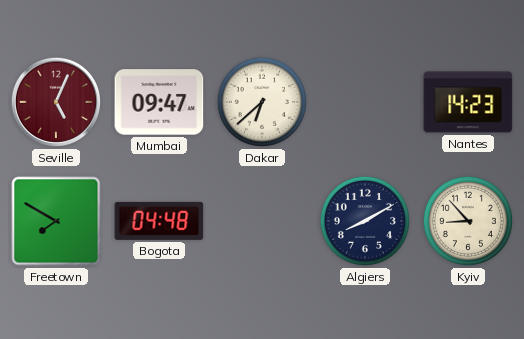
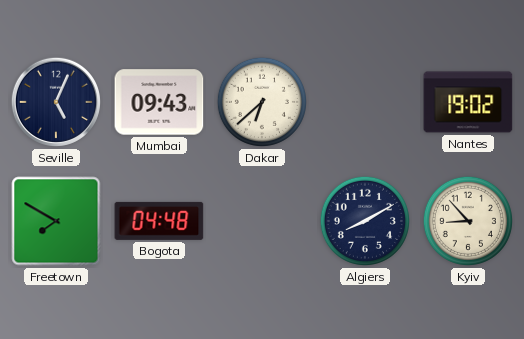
Seville dial: burgundy -> navy
Mumbai: 09:47 -> 09:43
Nantes: 14:23 -> 19:02
